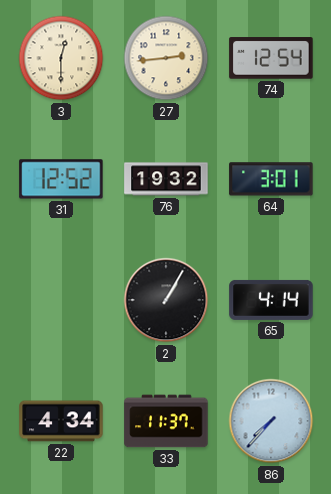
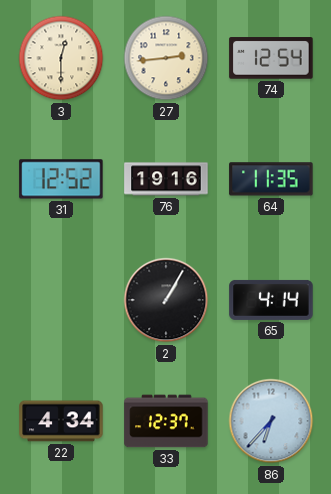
76: 19:32 -> 19:16
64: 3:01 -> 11:35
33: 11:37 -> 12:37
86: 7:37 -> 6:37
